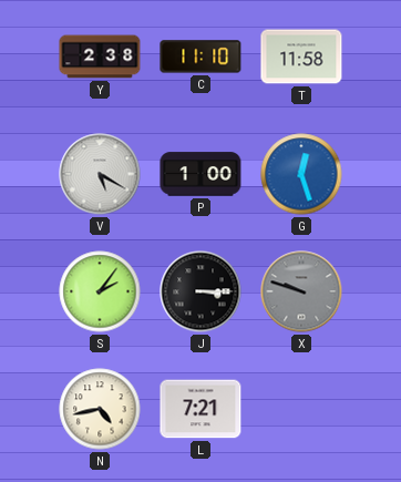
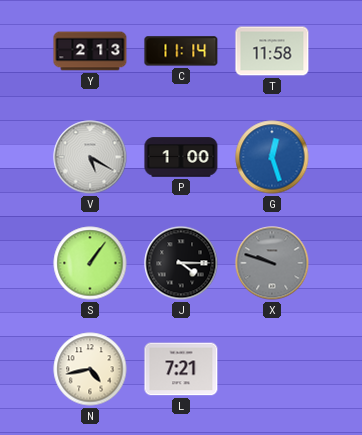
Y: 2:38 -> 2:13
C: 11:10 -> 11:14
S: 2:06 -> 1:06
J: 3:15 -> 4:15
